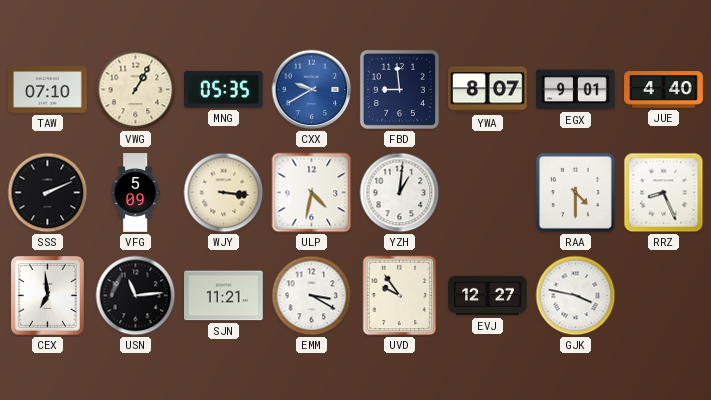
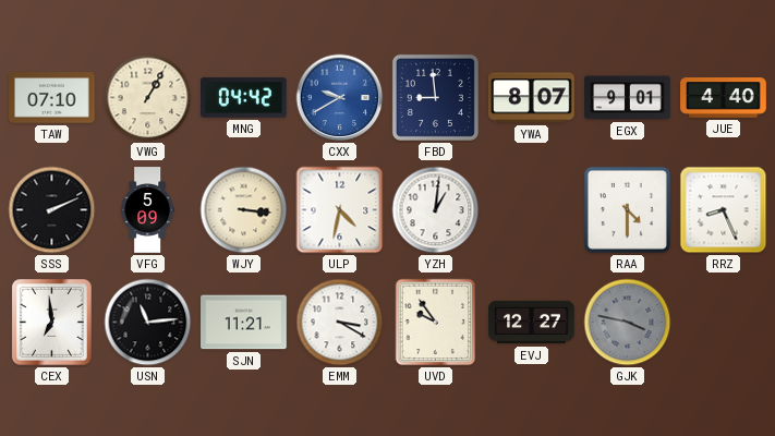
MNG: 05:35 -> 04:42
GJK dial: white -> grey
